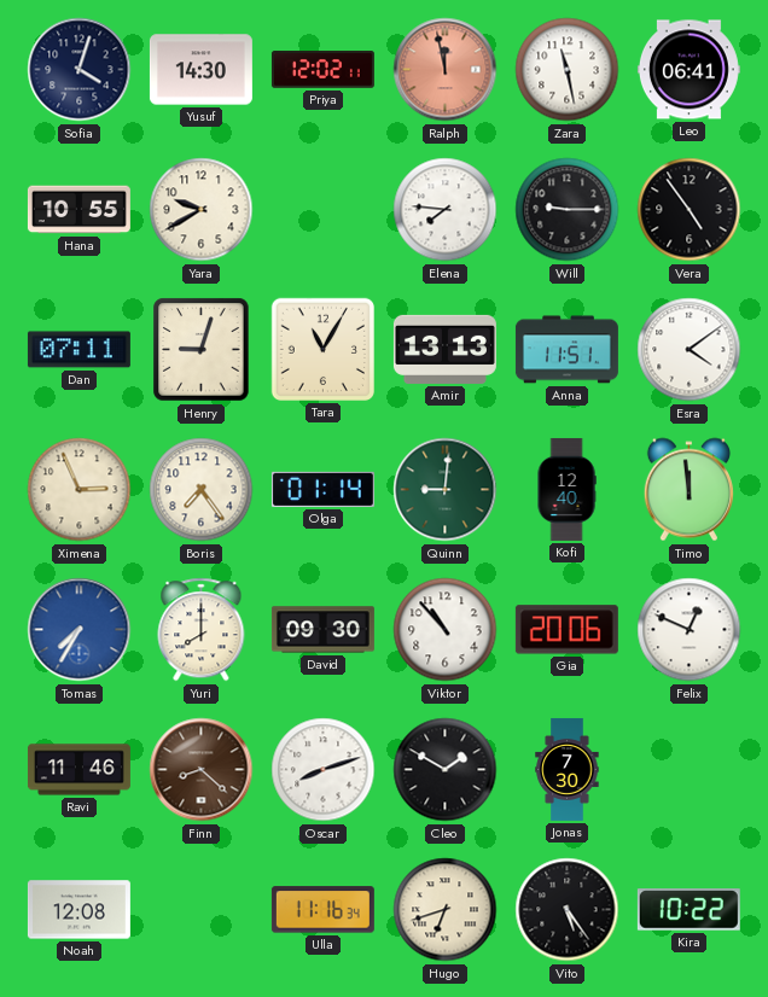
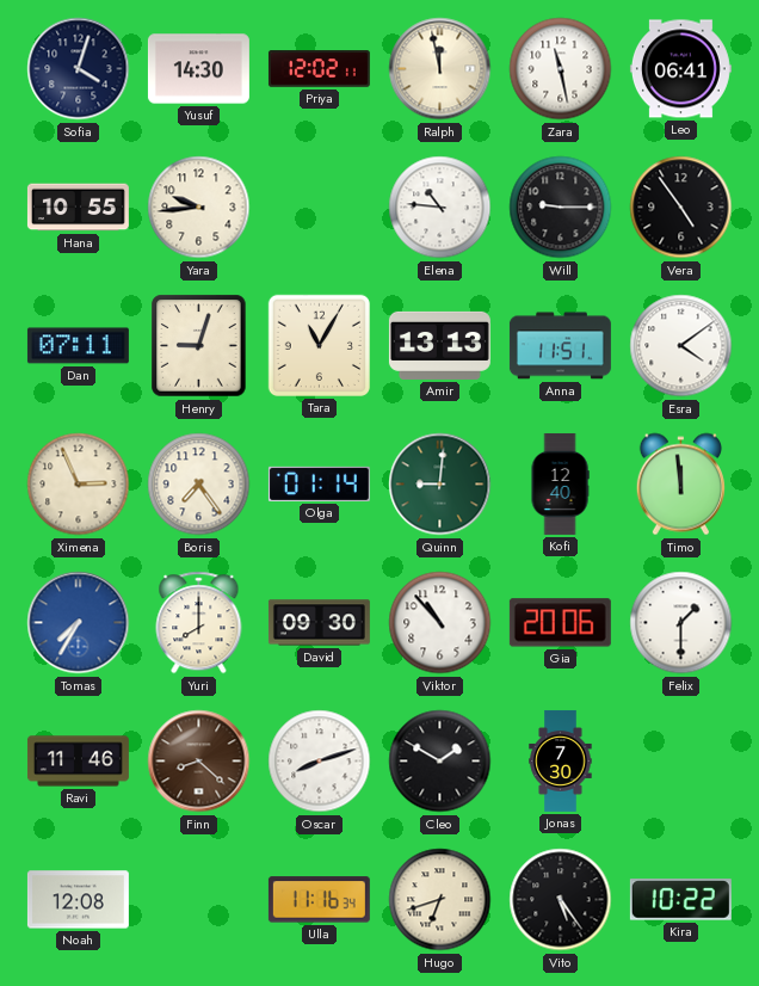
Ralph dial: salmon -> cream
Yara: 9:40 -> 9:44
Elena: 7:46 -> 10:46
Felix: 12:49 -> 1:30
